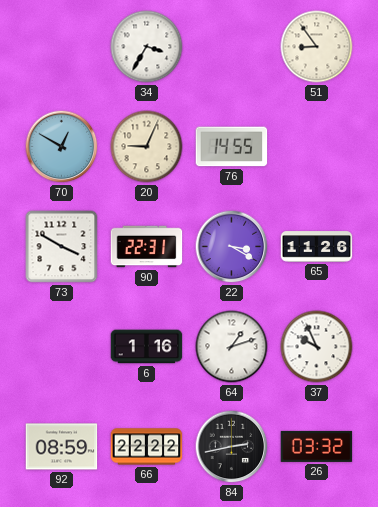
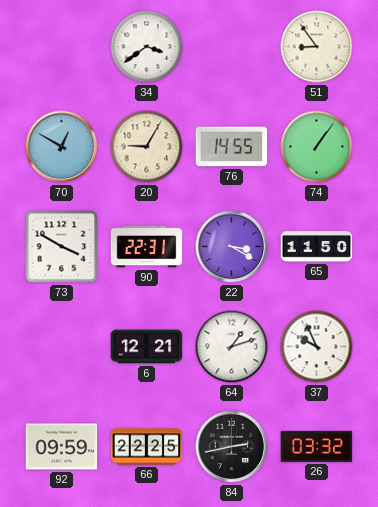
34: 3:35 -> 3:39
20: 9:04 -> 9:05
74: none -> 1:06
65: 11:26 -> 11:50
6: 1:16 -> 12:21
92: 08:59 -> 09:59
66: 22:22 -> 22:25
